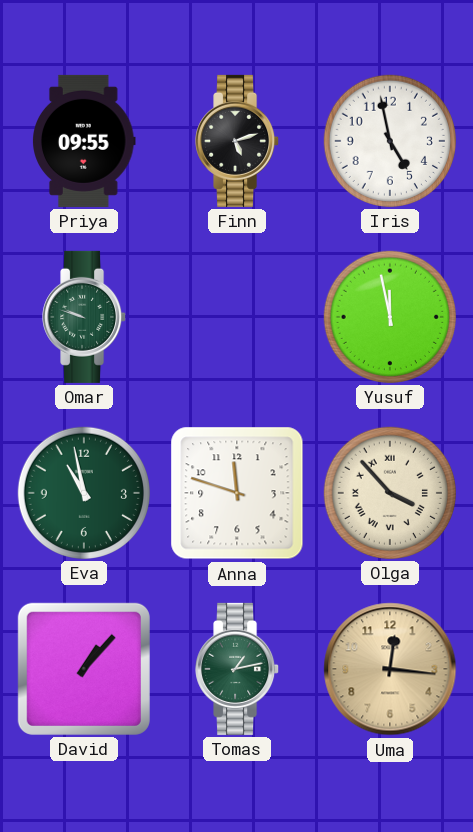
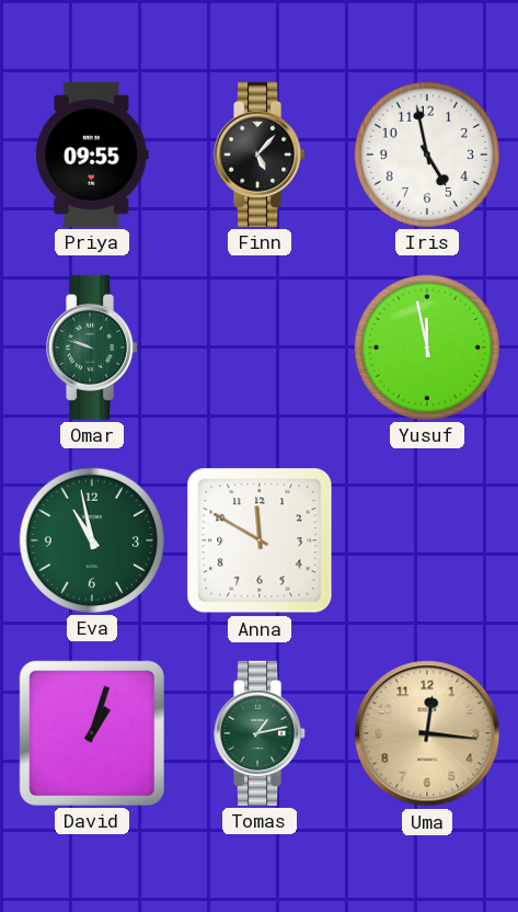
Finn: 5:12 -> 5:07
Anna: 11:48 -> 11:50
Olga: 3:53 -> none
David: 1:07 -> 1:03
